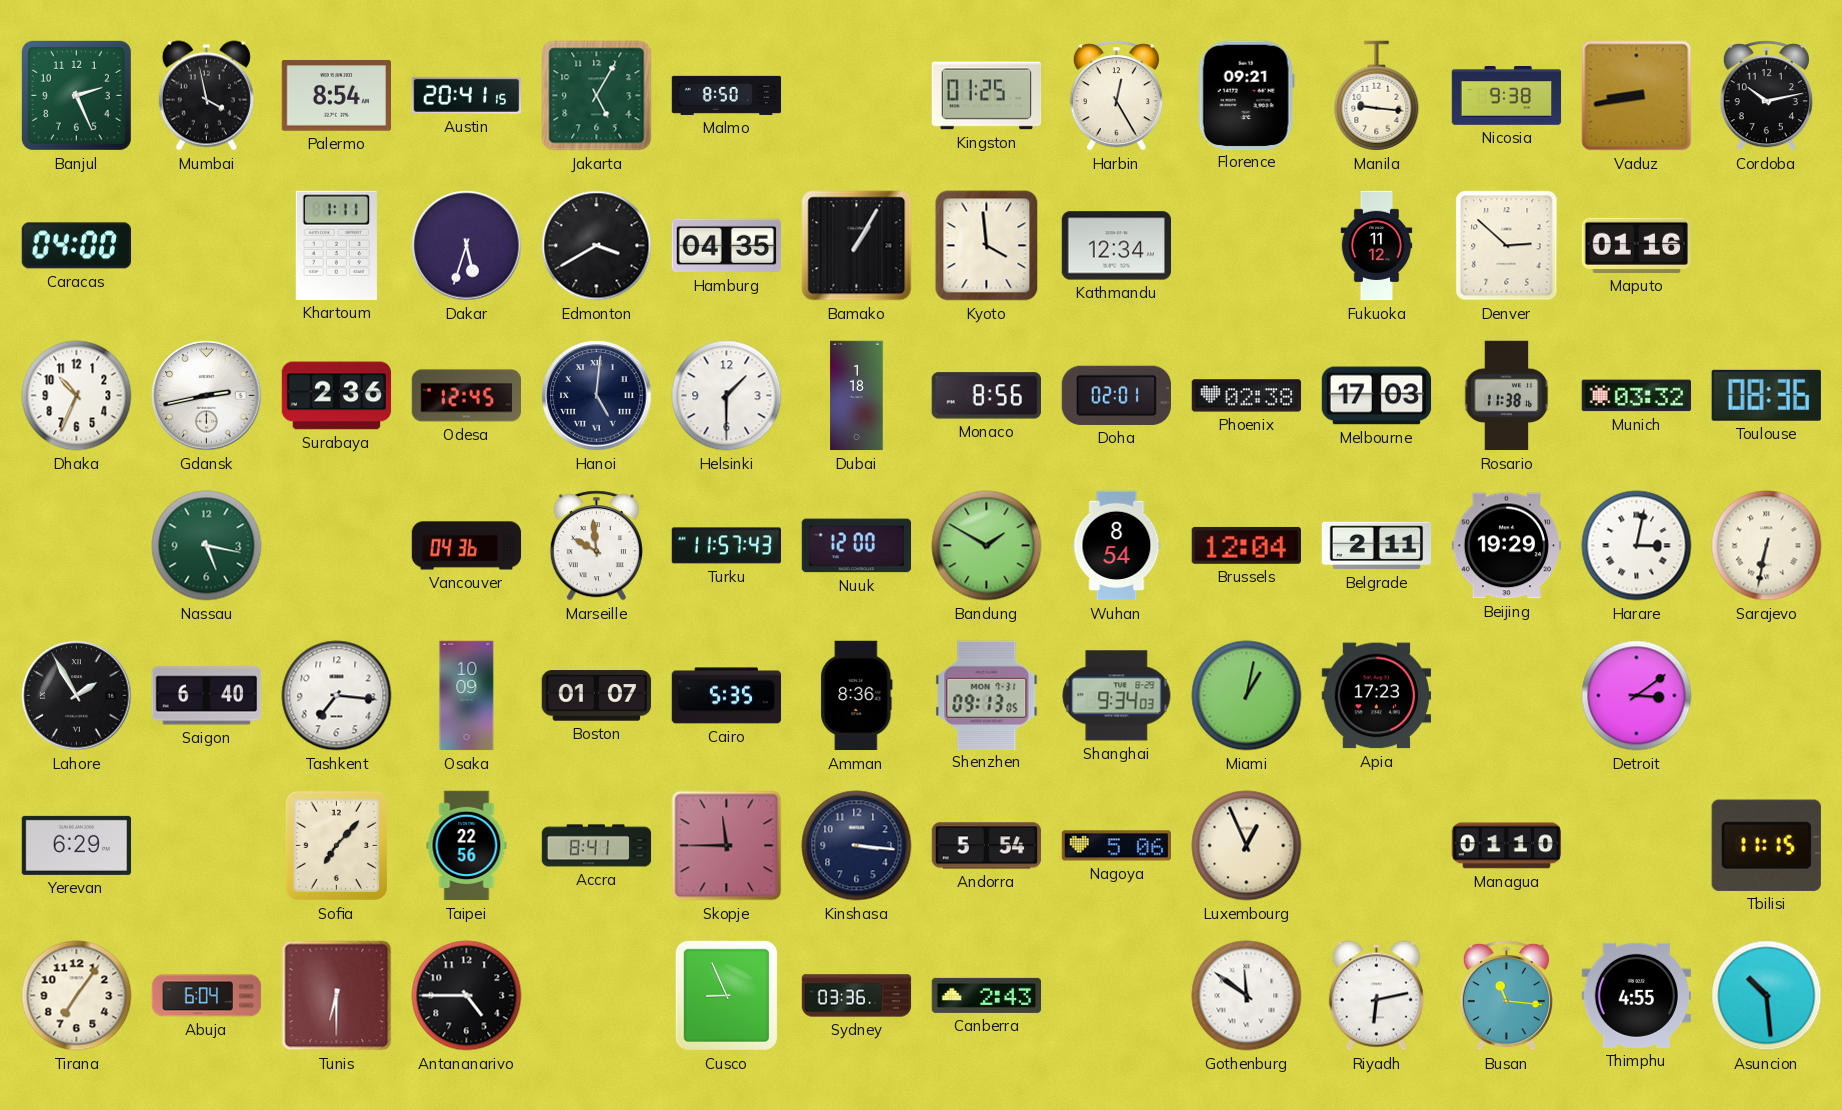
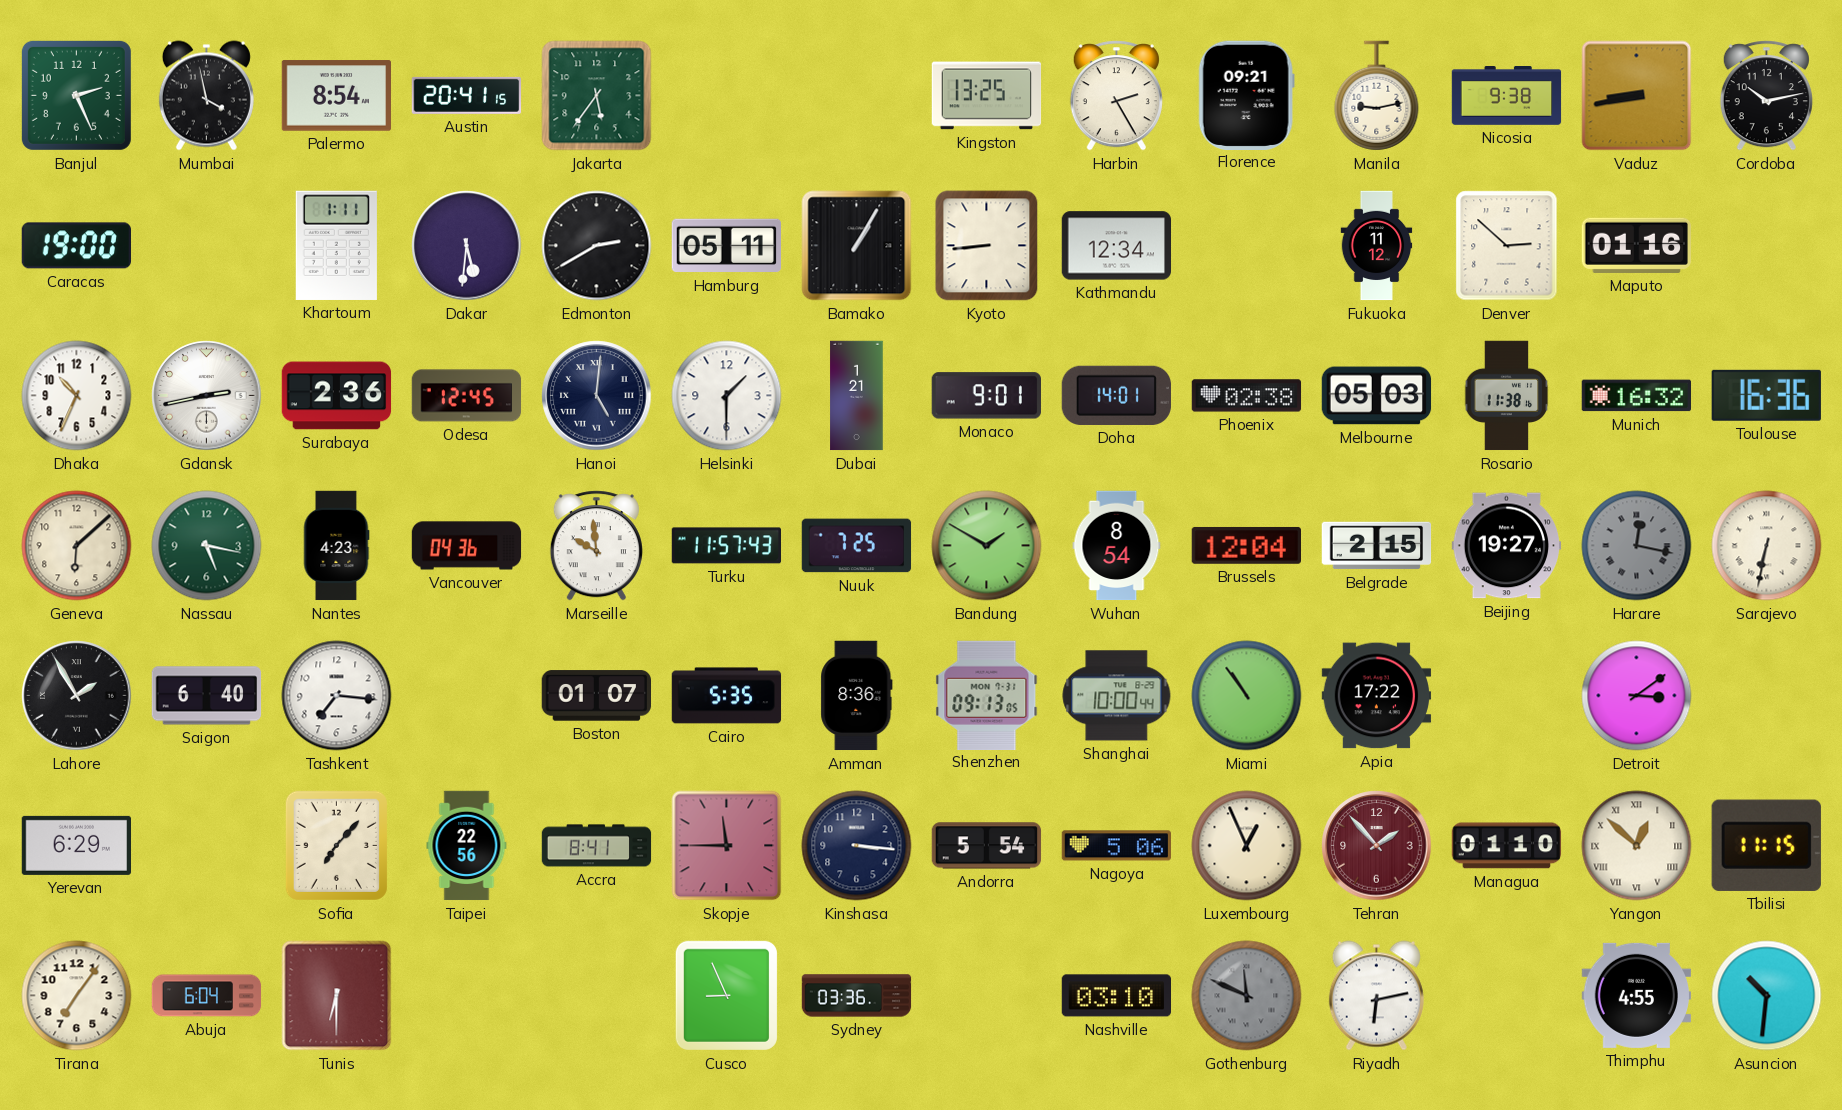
Jakarta: 5:05 -> 5:36
Malmo: 8:50 -> none
Kingston: 01:25 -> 13:25
Harbin: 12:25 -> 2:25
Manila: 9:16 -> 9:13
Caracas: 04:00 -> 19:00
Dakar: 5:33 -> 5:31
Edmonton: 3:40 -> 2:40
Hamburg: 04:35 -> 05:11
Kyoto: 3:59 -> 8:44
Dubai: 1:18 -> 1:21
Monaco: 8:56 -> 9:01
Doha: 02:01 -> 14:01
Melbourne: 17:03 -> 05:03
Munich: 03:32 -> 16:32
Toulouse: 08:36 -> 16:36
Geneva: none -> 6:08
Nantes: none -> 4:23
Nuuk: 12:00 -> 7:25
Belgrade: 2:11 -> 2:15
Beijing: 19:29 -> 19:27
Harare: 3:02 -> 12:17
Harare dial: white -> grey
Osaka: 10:09 -> none
Shanghai: 9:34 -> 10:00
Miami: 1:02 -> 10:54
Apia: 17:23 -> 17:22
Tehran: none -> 1:53
Yangon: none -> 12:52
Antananarivo: 4:45 -> none
Canberra: 2:43 -> none
Nashville: none -> 03:10
Gothenburg: 11:51 -> 11:49
Gothenburg dial: white -> grey
Busan: 11:16 -> none
Asuncion: 10:29 -> 10:31
